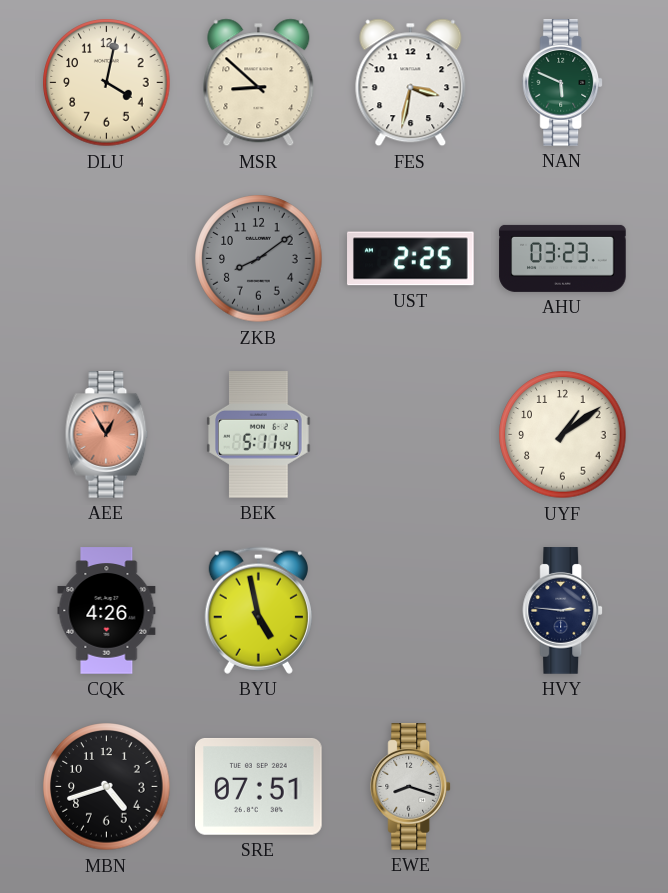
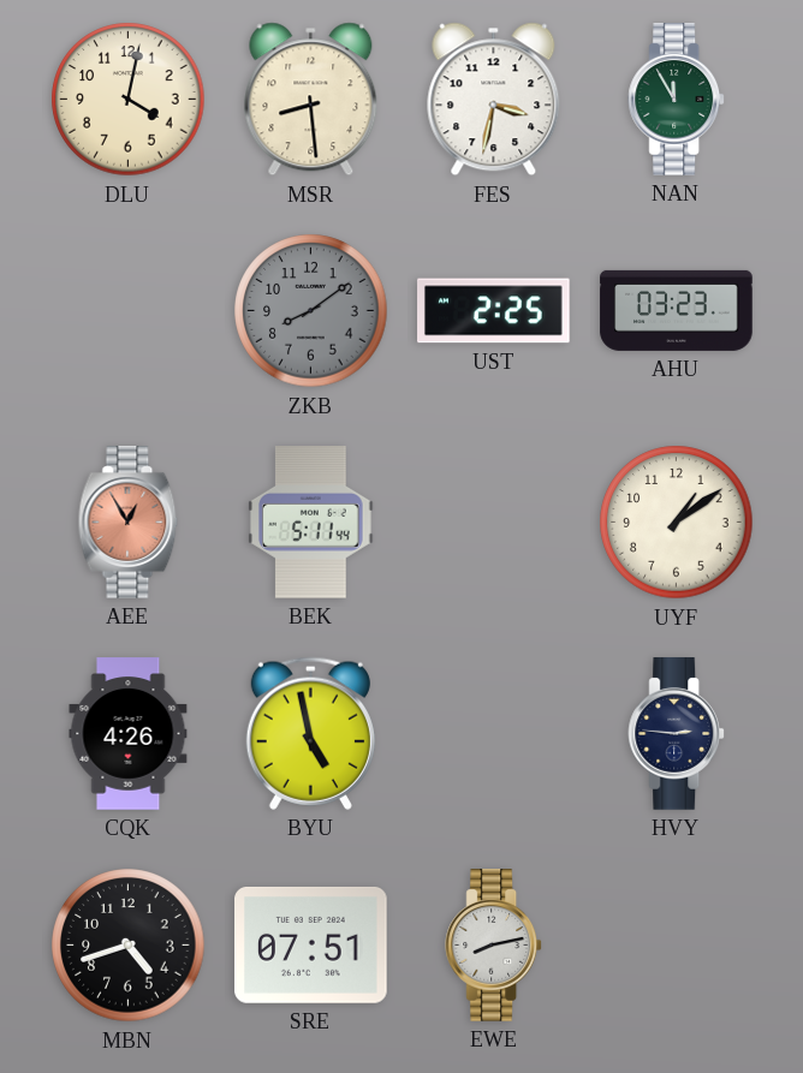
MSR: 8:52 -> 8:29
NAN: 5:49 -> 11:55
EWE: 8:18 -> 8:13
